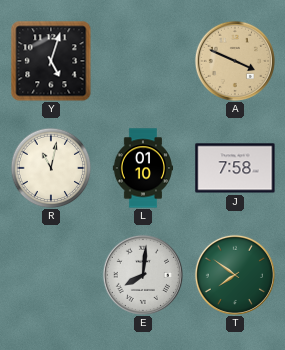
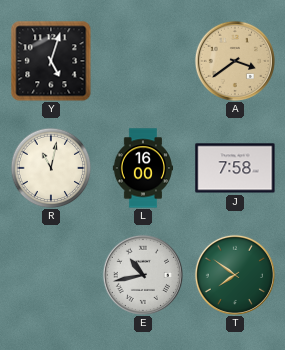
A: 3:49 -> 3:39
L: 01:10 -> 16:00
E: 8:01 -> 10:43
